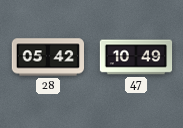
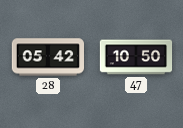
47: 10:49 -> 10:50
